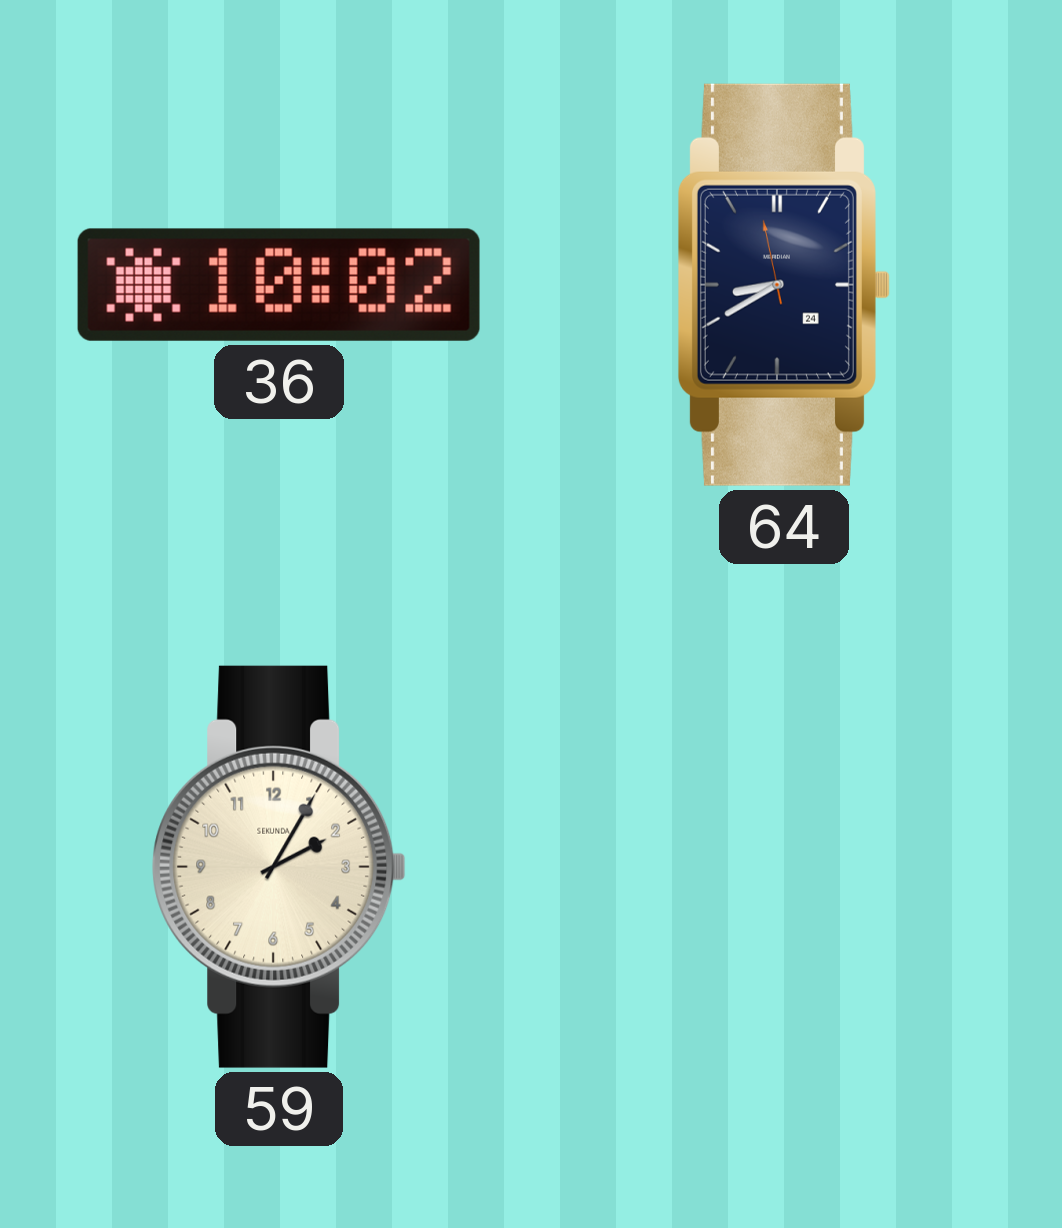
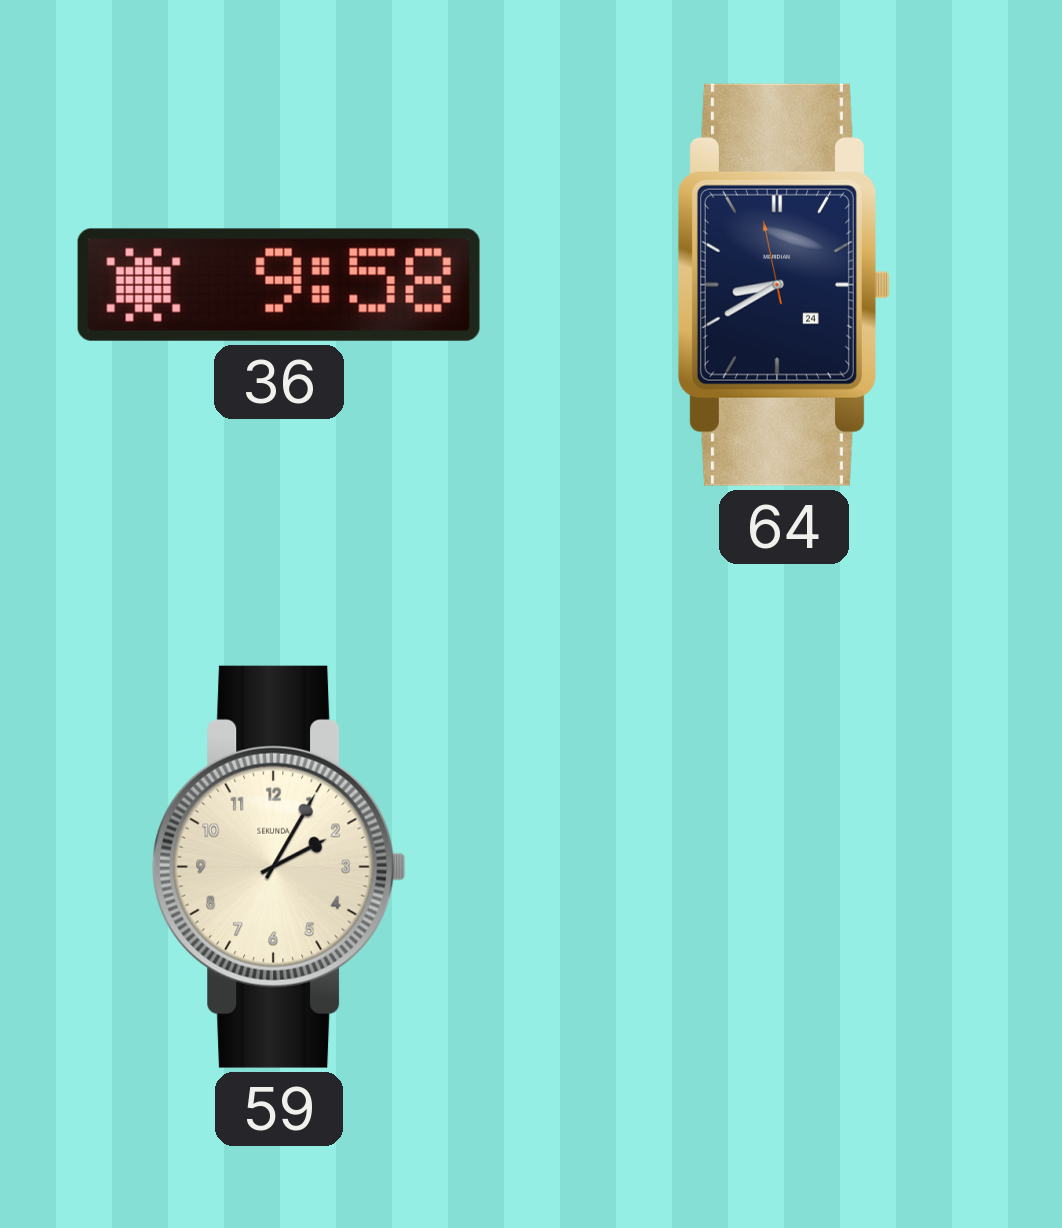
36: 10:02 -> 9:58
